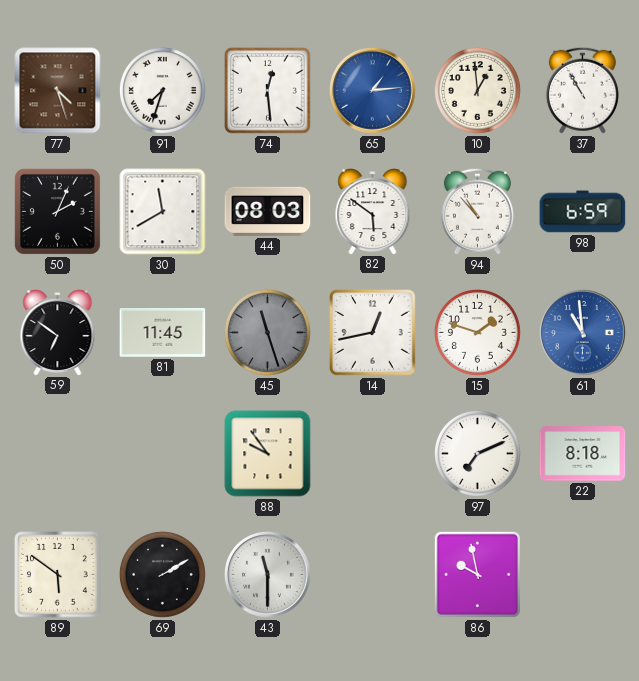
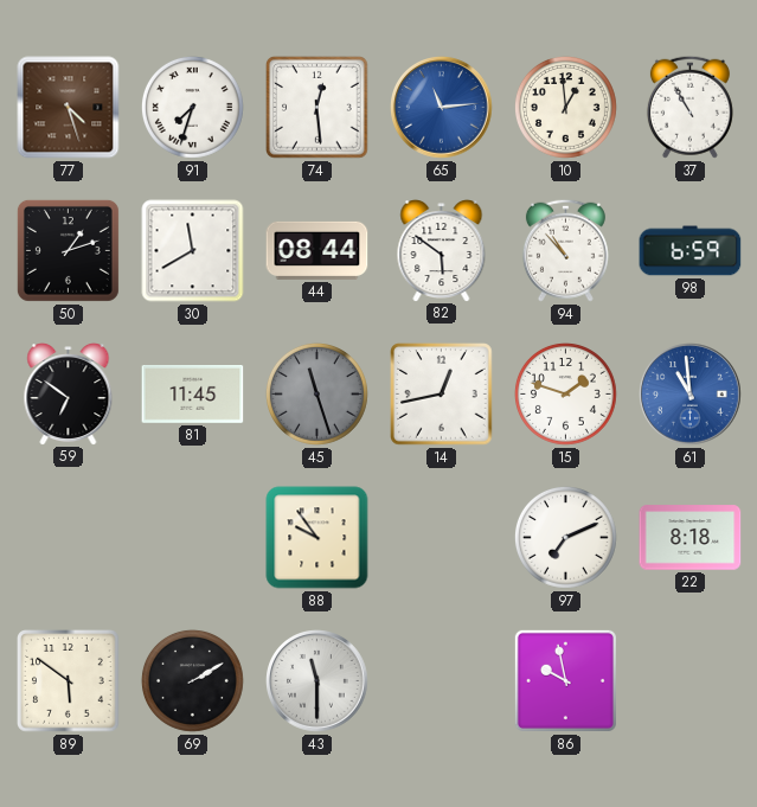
65: 1:14 -> 11:14
50: 2:04 -> 1:12
44: 08:03 -> 08:44
